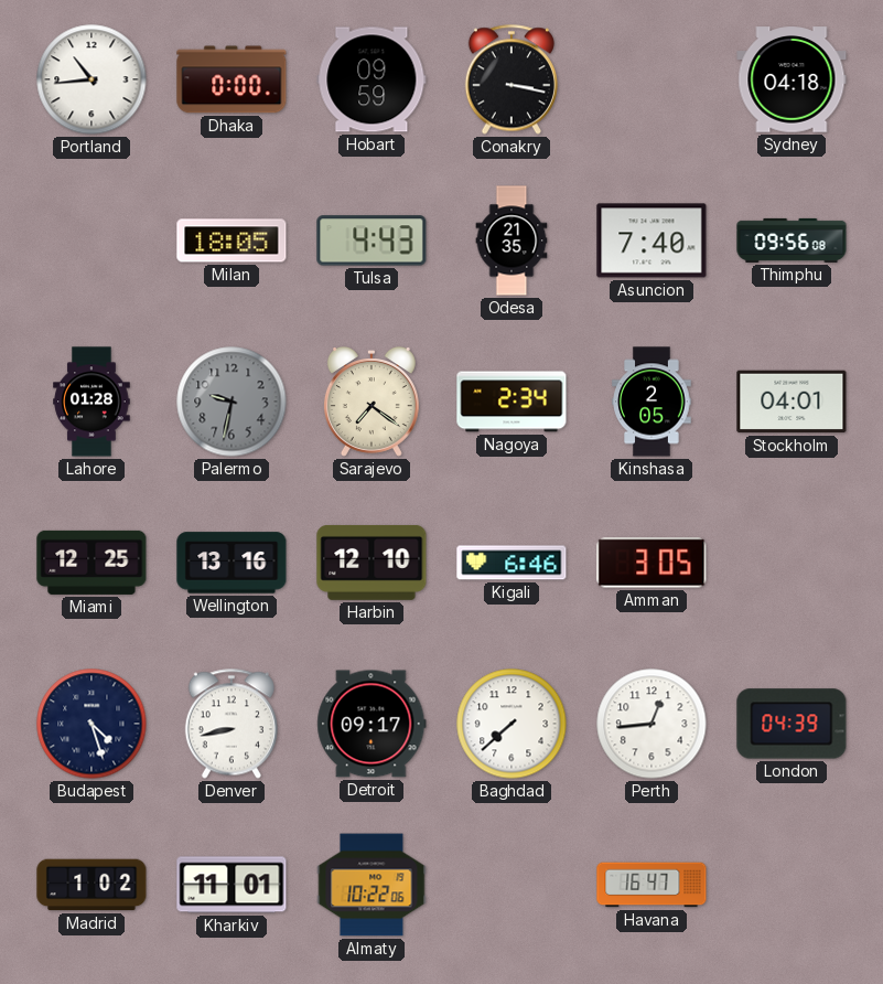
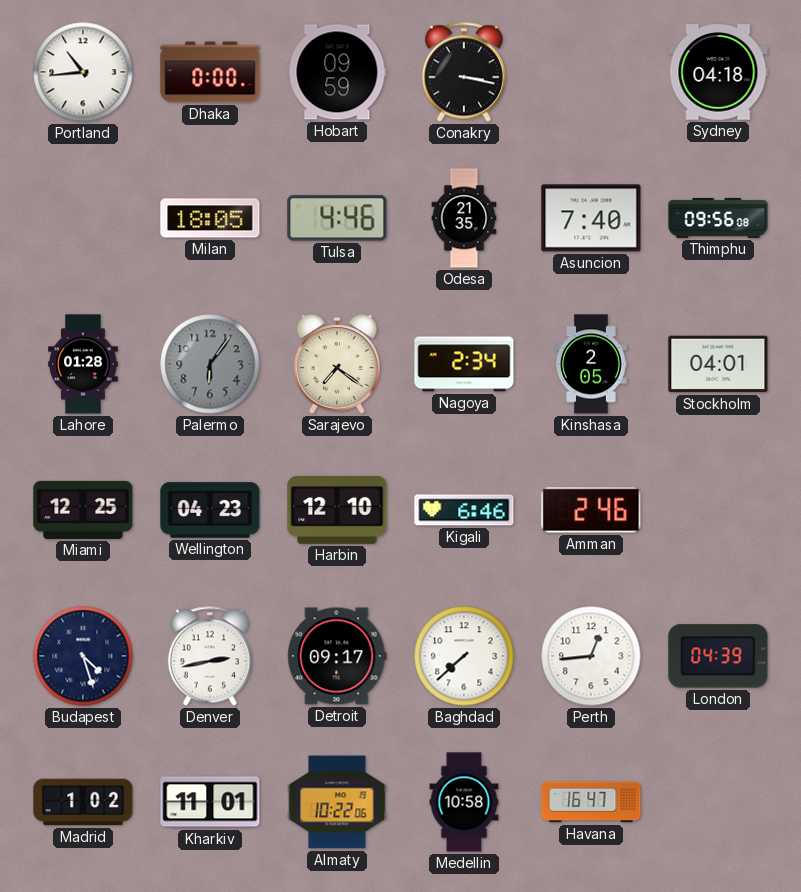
Tulsa: 4:43 -> 4:46
Palermo: 9:32 -> 6:06
Wellington: 13:16 -> 04:23
Amman: 3:05 -> 2:46
Denver: 8:43 -> 2:43
Medellin: none -> 10:58
